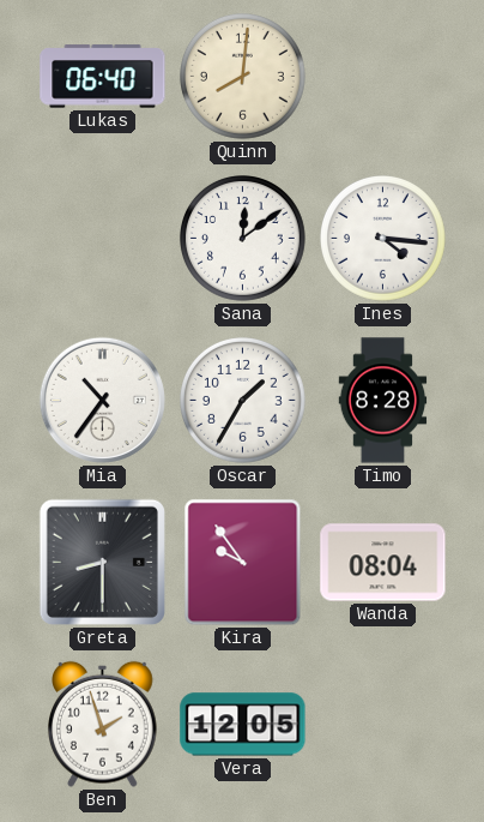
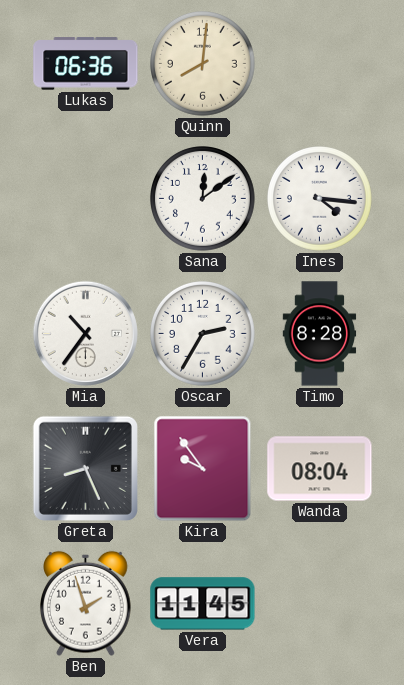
Lukas: 06:40 -> 06:36
Oscar: 1:35 -> 2:35
Greta: 8:30 -> 8:26
Vera: 12:05 -> 11:45
